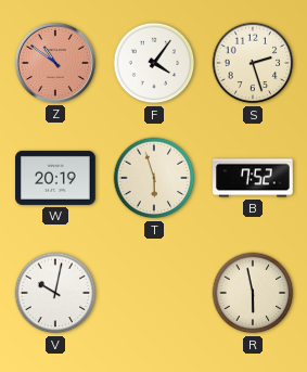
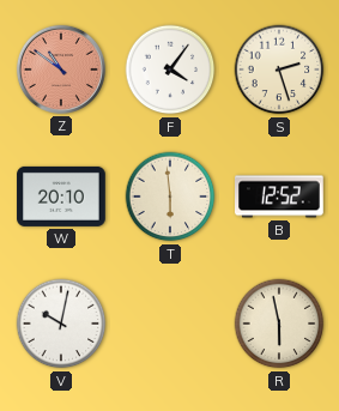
W: 20:19 -> 20:10
T: 5:57 -> 5:59
B: 7:52 -> 12:52
